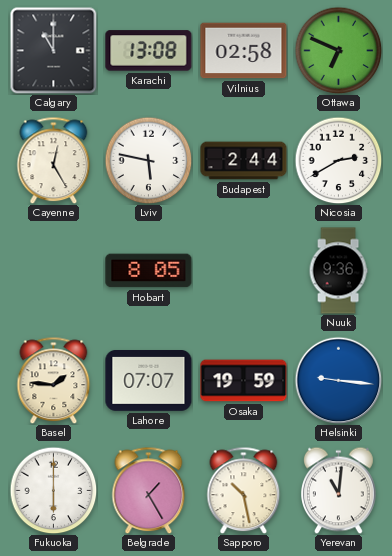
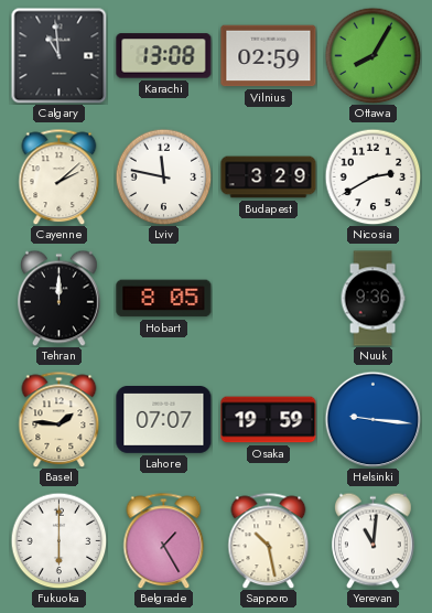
Calgary: 11:00 -> 10:59
Vilnius: 02:58 -> 02:59
Ottawa: 6:49 -> 8:05
Cayenne: 12:25 -> 2:08
Lviv: 5:47 -> 11:47
Budapest: 2:44 -> 3:29
Tehran: none -> 12:00
